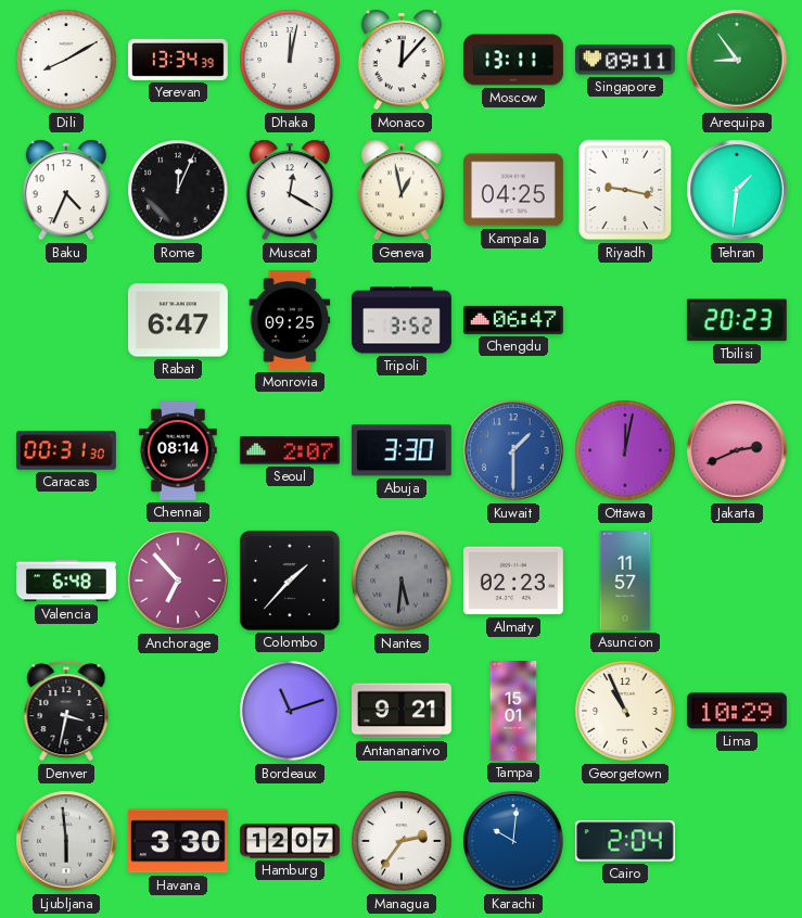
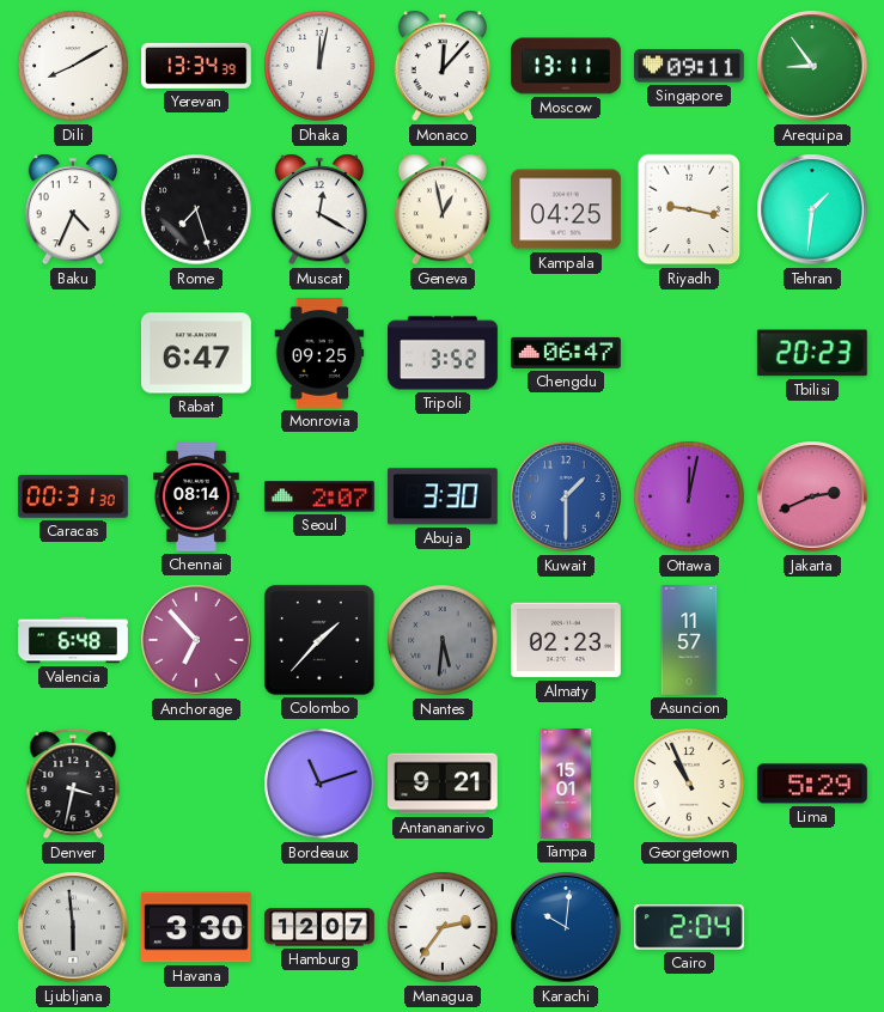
Rome: 12:04 -> 7:27
Lima: 10:29 -> 5:29
